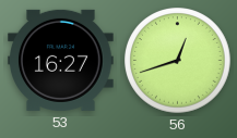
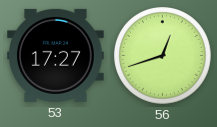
53: 16:27 -> 17:27
